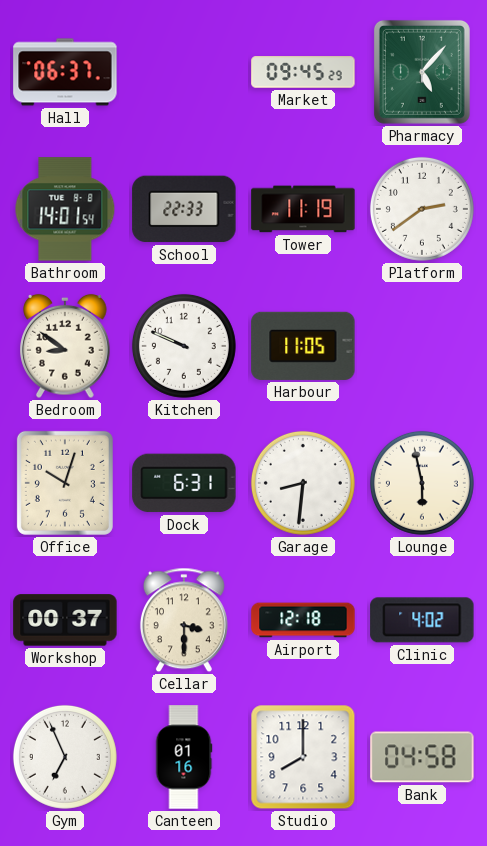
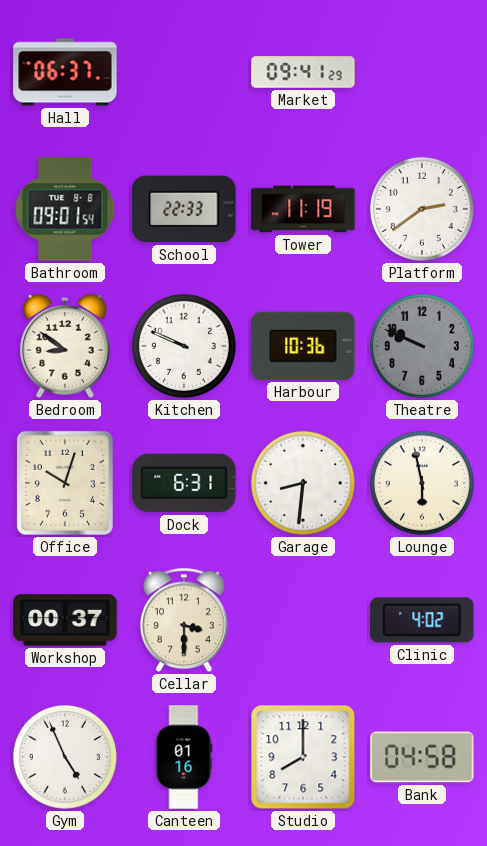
Market: 09:45 -> 09:41
Pharmacy: 5:07 -> none
Bathroom: 14:01 -> 09:01
Harbour: 11:05 -> 10:36
Theatre: none -> 9:49
Airport: 12:18 -> none
Gym: 6:56 -> 4:56
